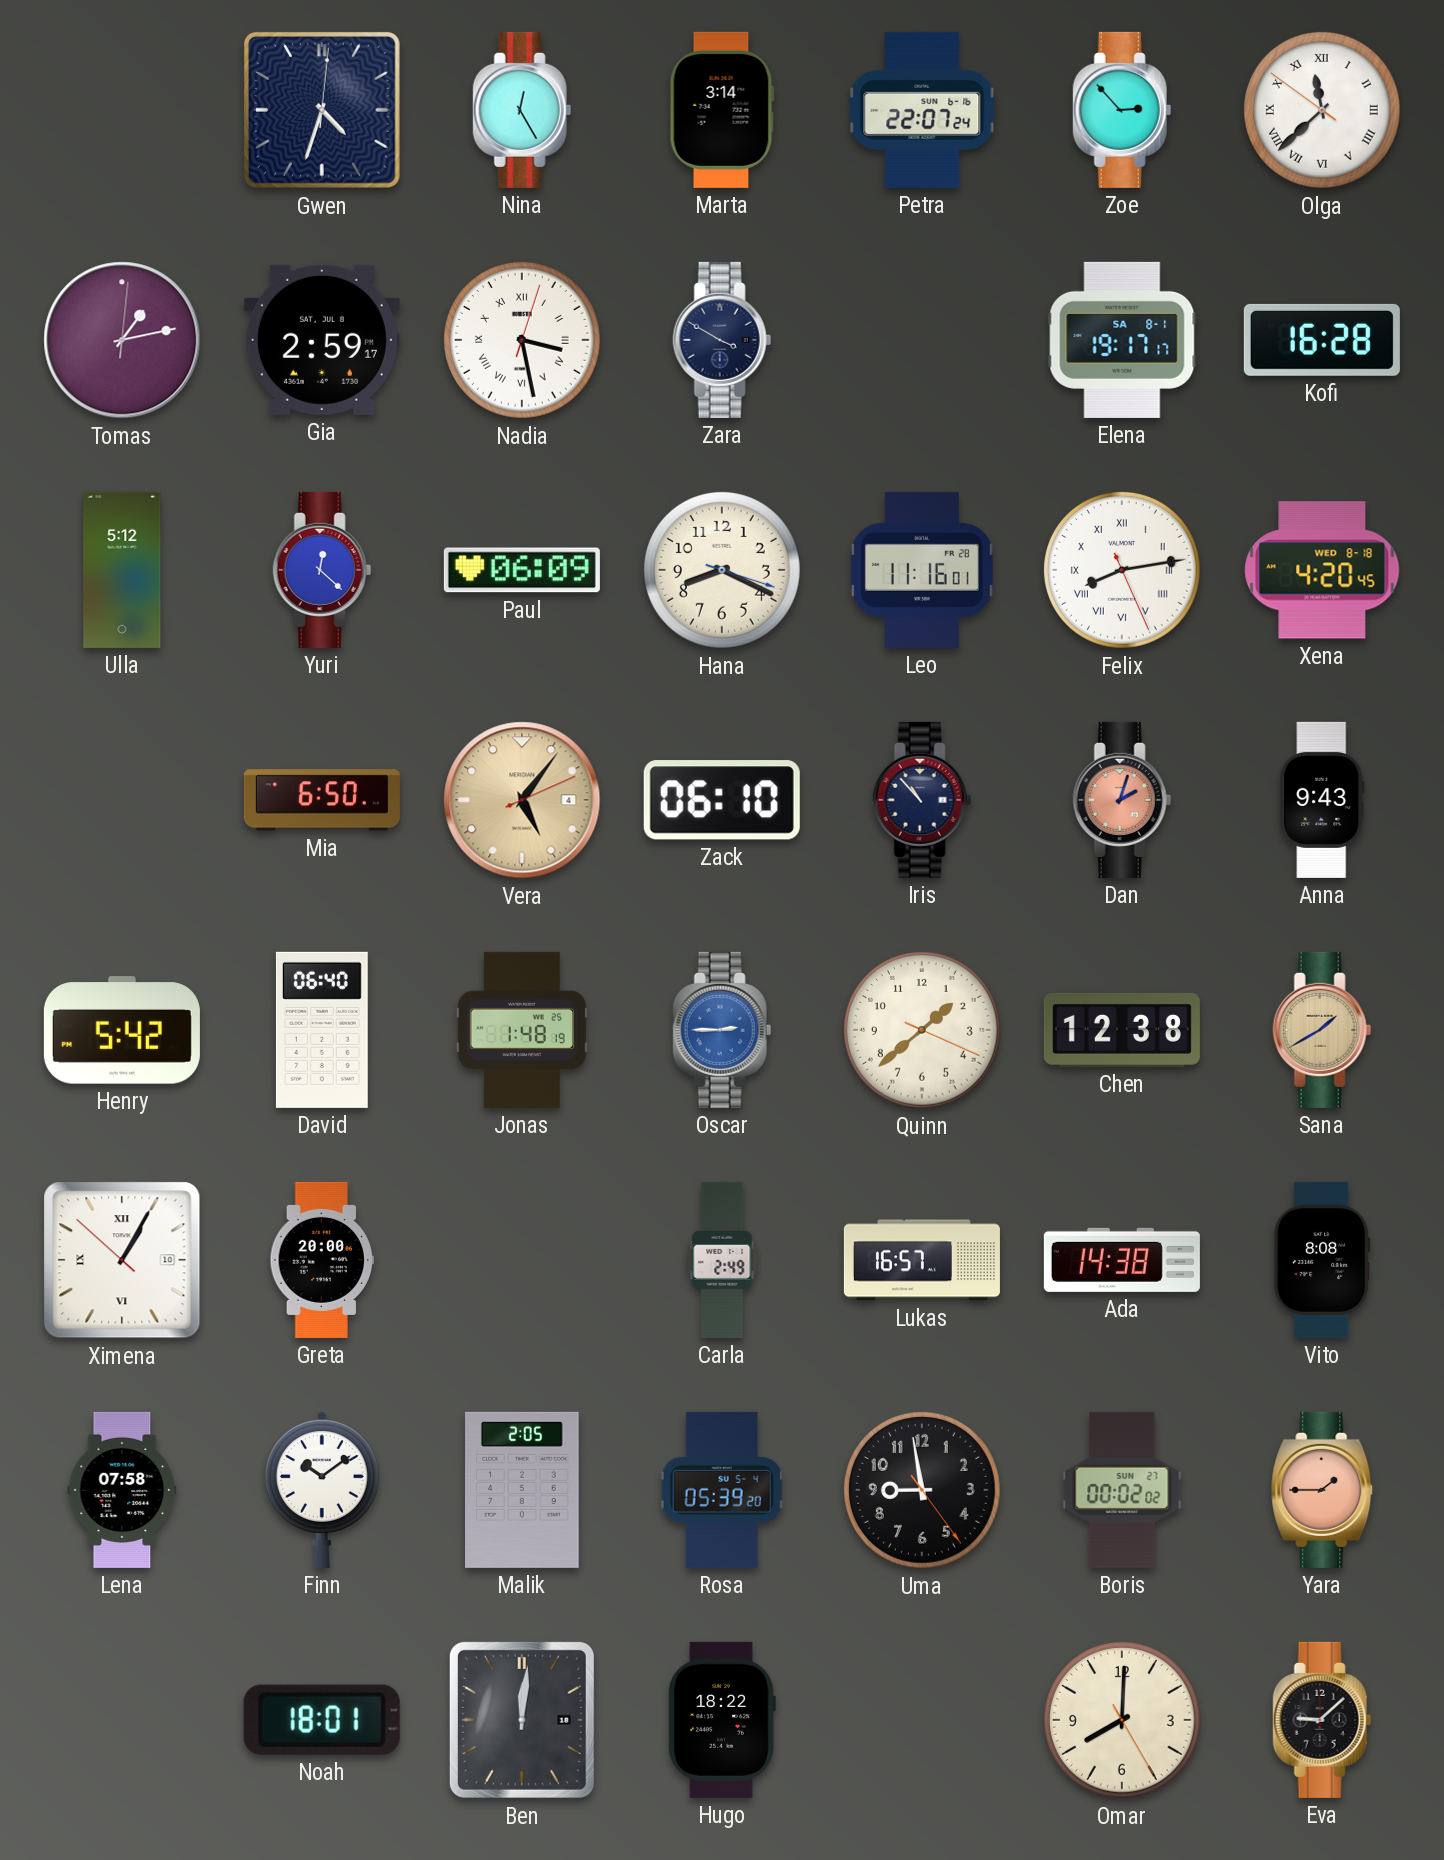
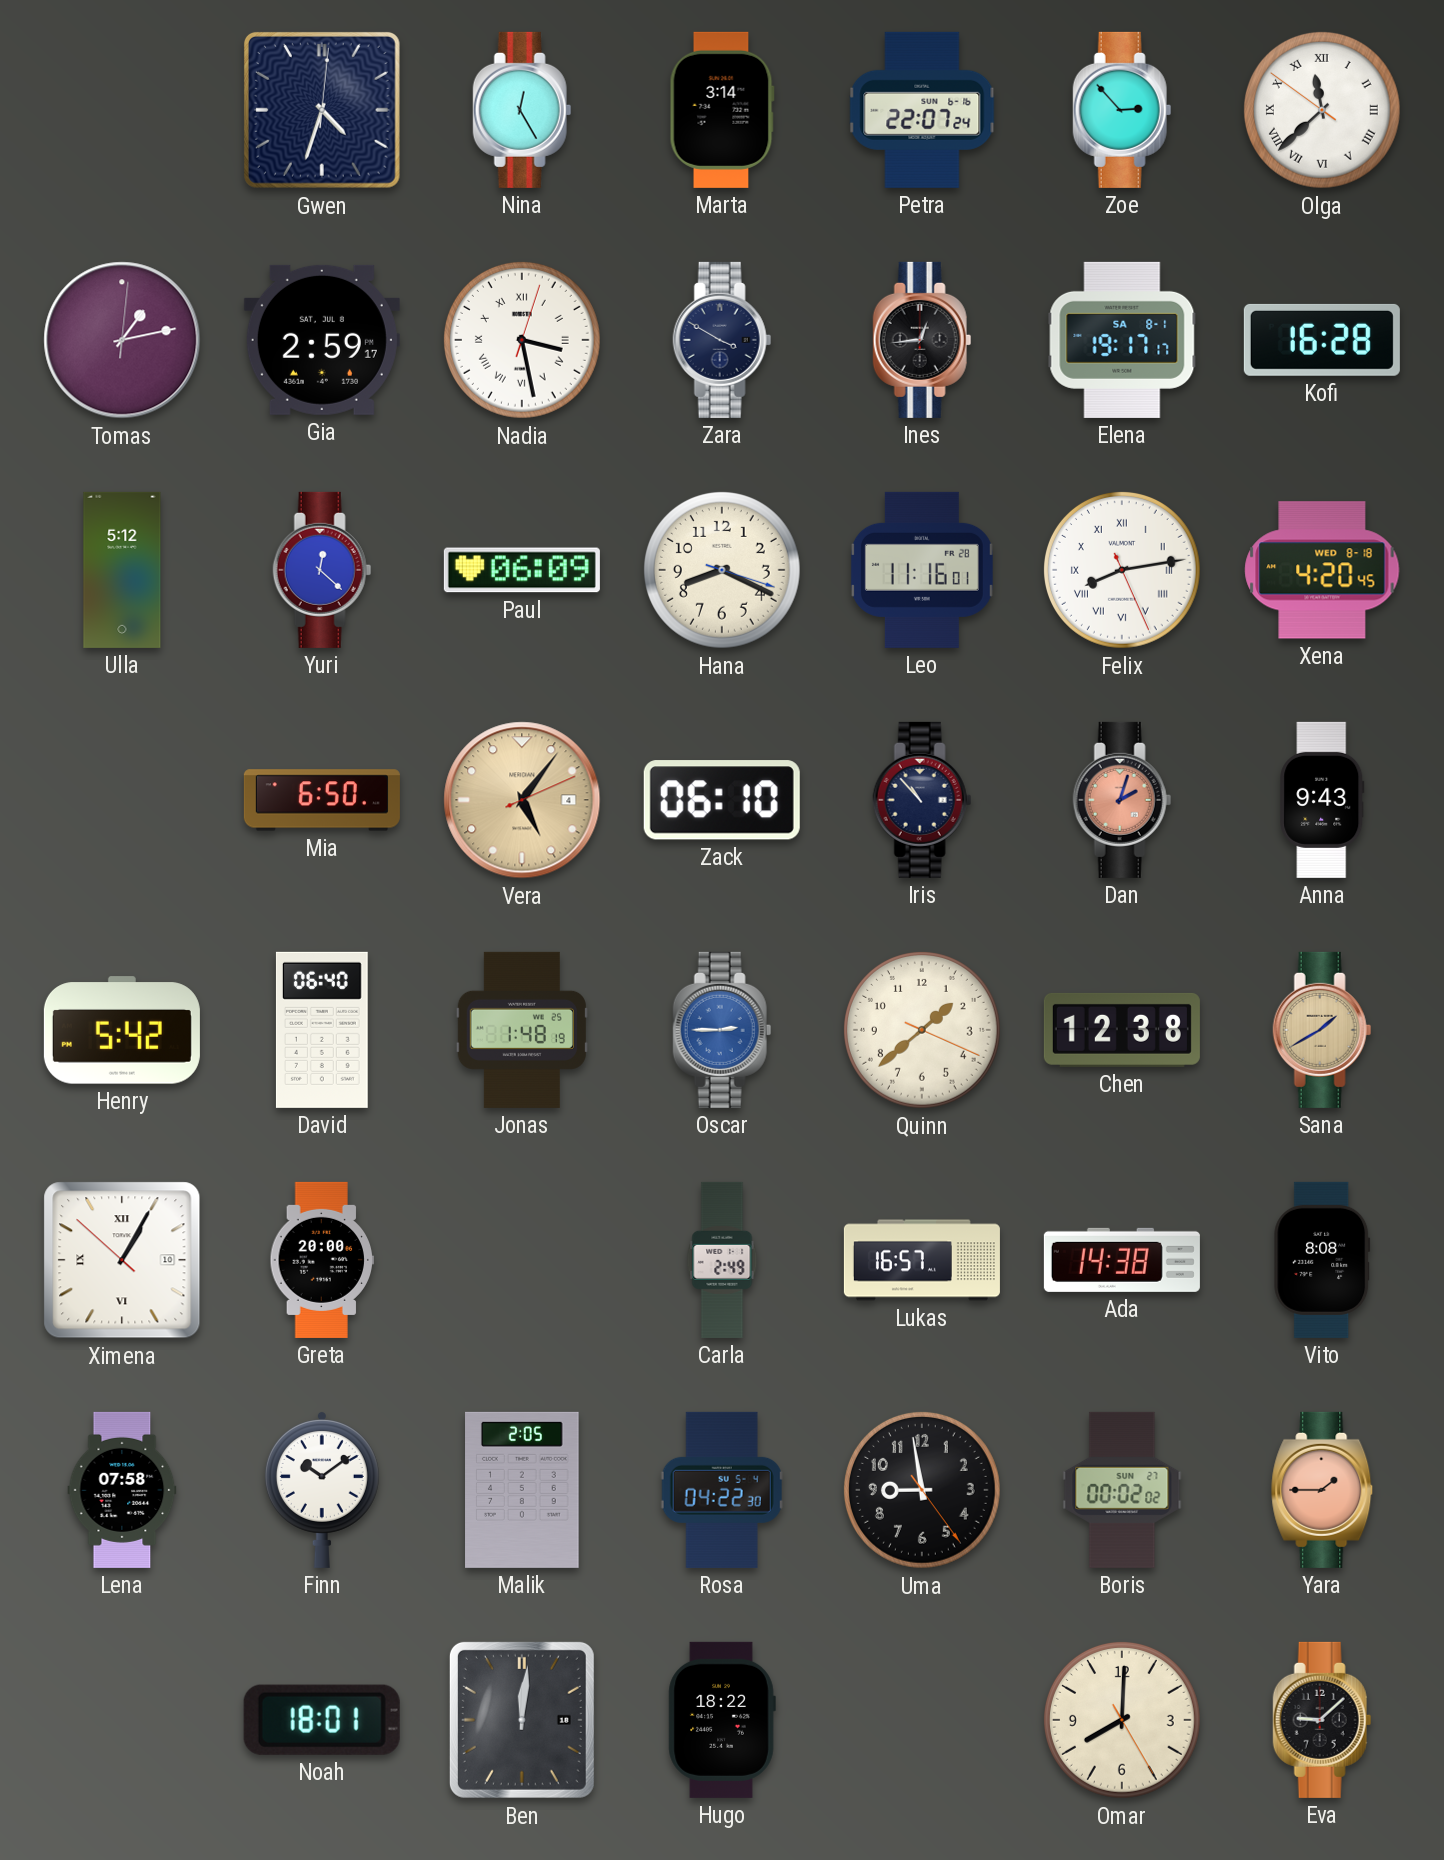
Ines: none -> 12:44
Rosa: 05:39 -> 04:22
